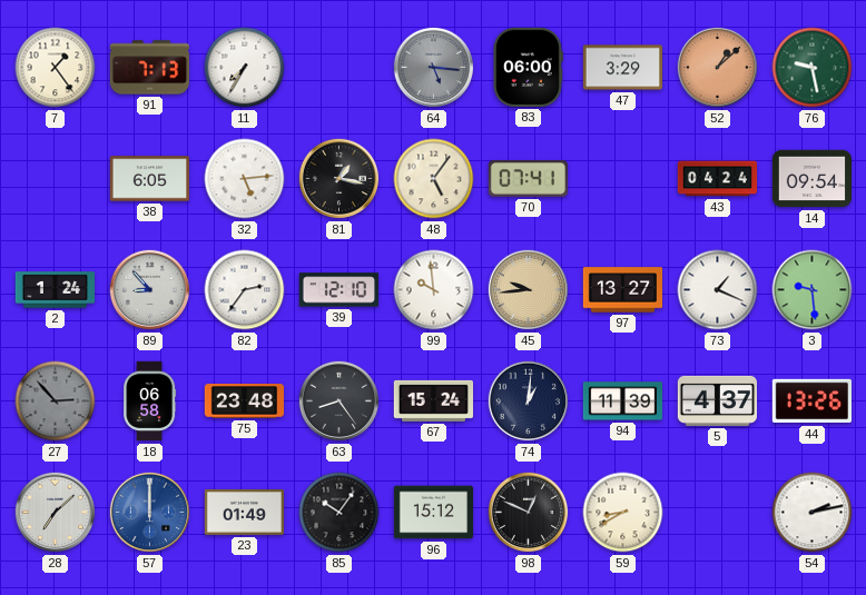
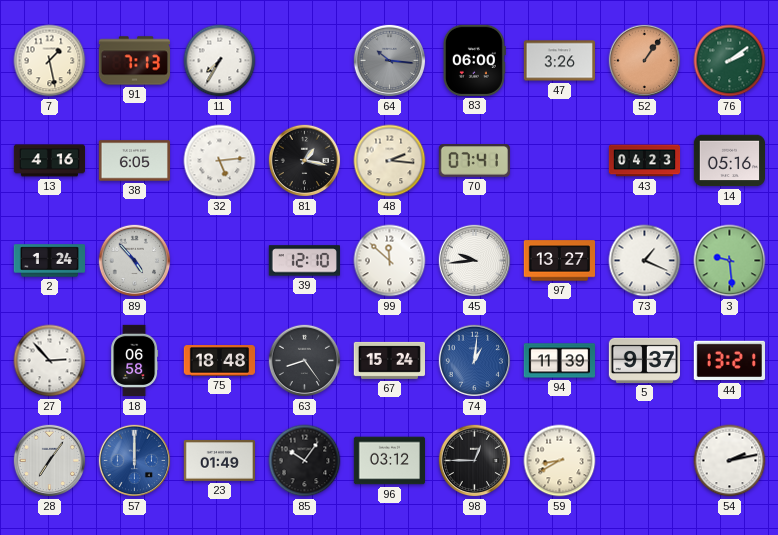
7: 1:24 -> 1:28
64: 5:16 -> 10:16
47: 3:29 -> 3:26
52: 1:08 -> 1:06
76: 9:28 -> 2:09
13: none -> 4:16
48: 5:06 -> 2:16
43: 04:24 -> 04:23
14: 09:54 -> 05:16
89: 8:53 -> 4:53
82: 2:36 -> none
99: 9:59 -> 11:52
45 dial: champagne -> white
27 dial: grey -> white
75: 23:48 -> 18:48
74 dial: navy -> blue
5: 4:37 -> 9:37
44: 13:26 -> 13:21
28: 7:08 -> 7:06
96: 15:12 -> 03:12
98: 12:49 -> 12:45
